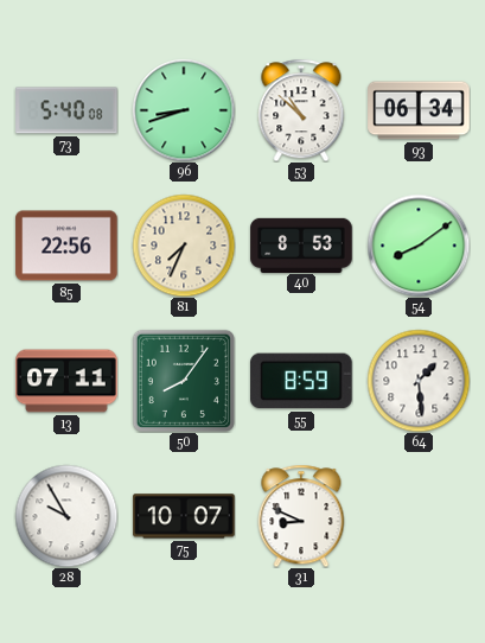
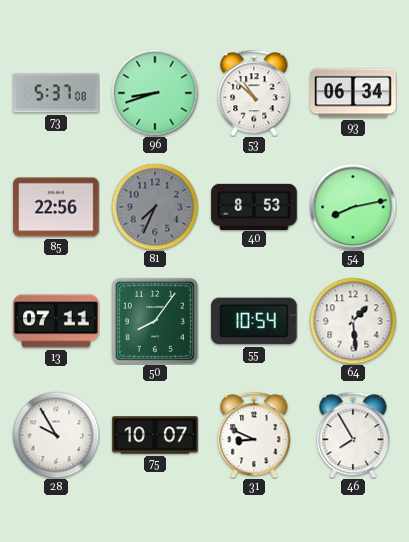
73: 5:40 -> 5:37
81 dial: cream -> grey
54: 8:09 -> 8:13
55: 8:59 -> 10:54
46: none -> 7:55
